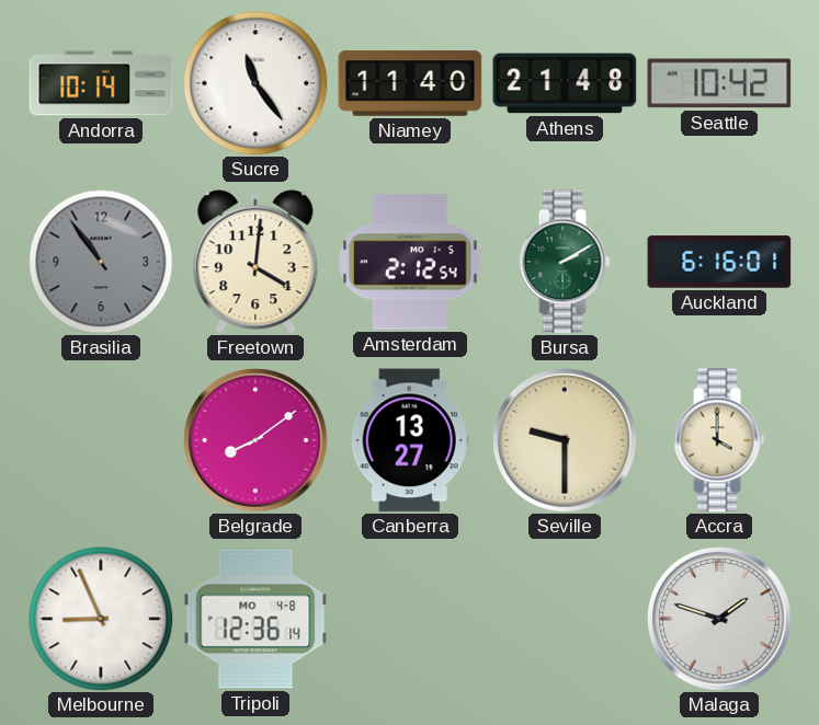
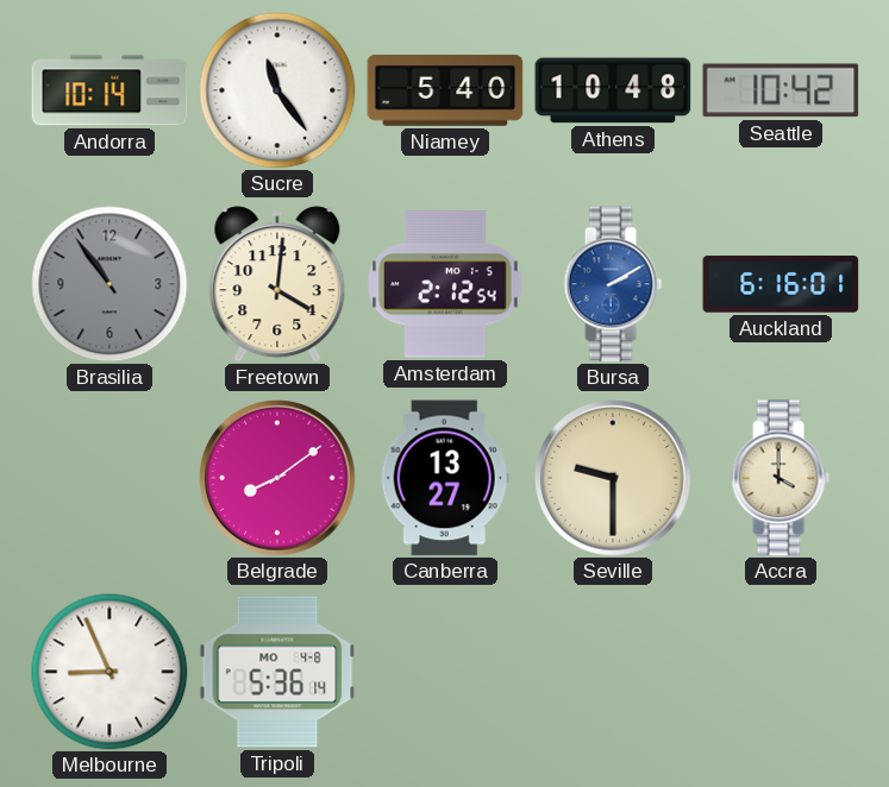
Niamey: 11:40 -> 5:40
Athens: 21:48 -> 10:48
Bursa dial: green -> blue
Tripoli: 12:36 -> 5:36
Malaga: 1:48 -> none
